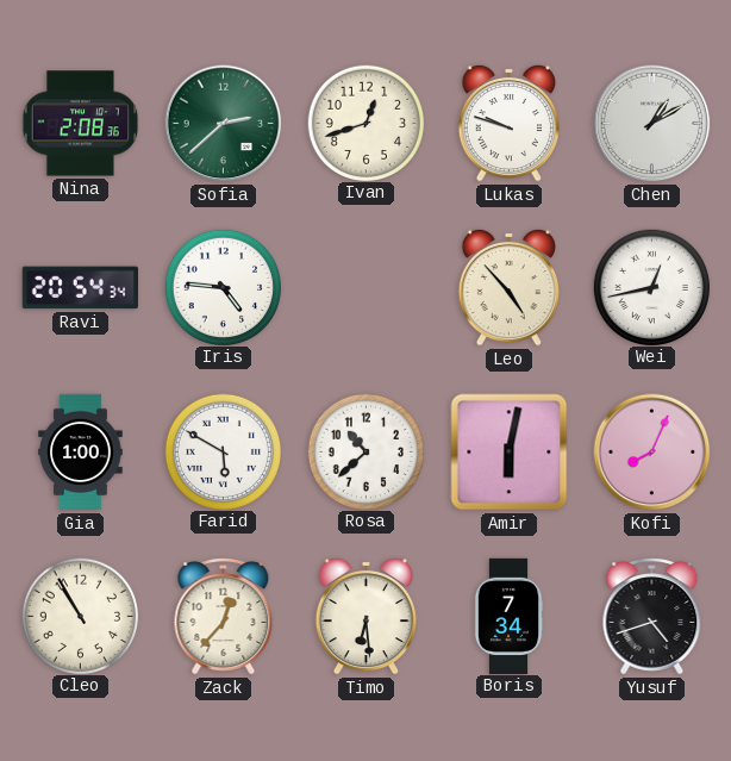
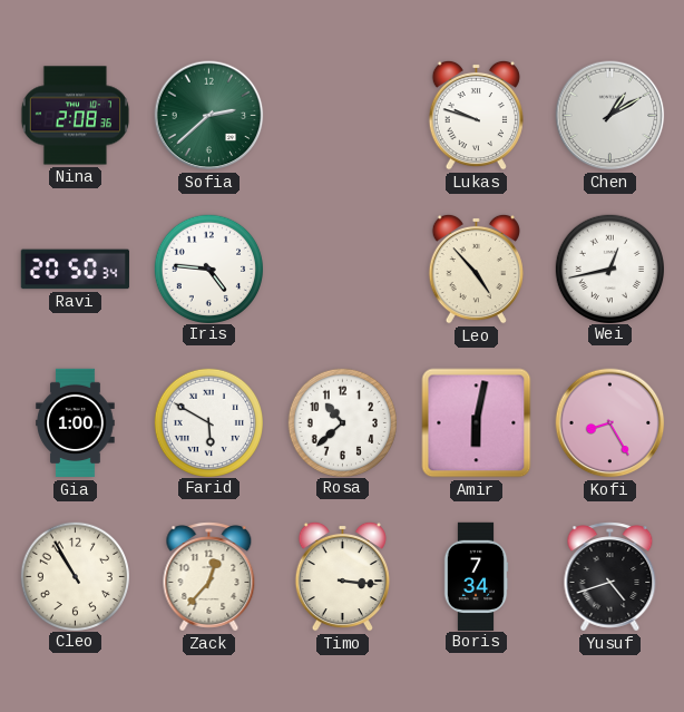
Ivan: 12:42 -> none
Ravi: 20:54 -> 20:50
Kofi: 8:04 -> 8:25
Timo: 6:29 -> 3:16
